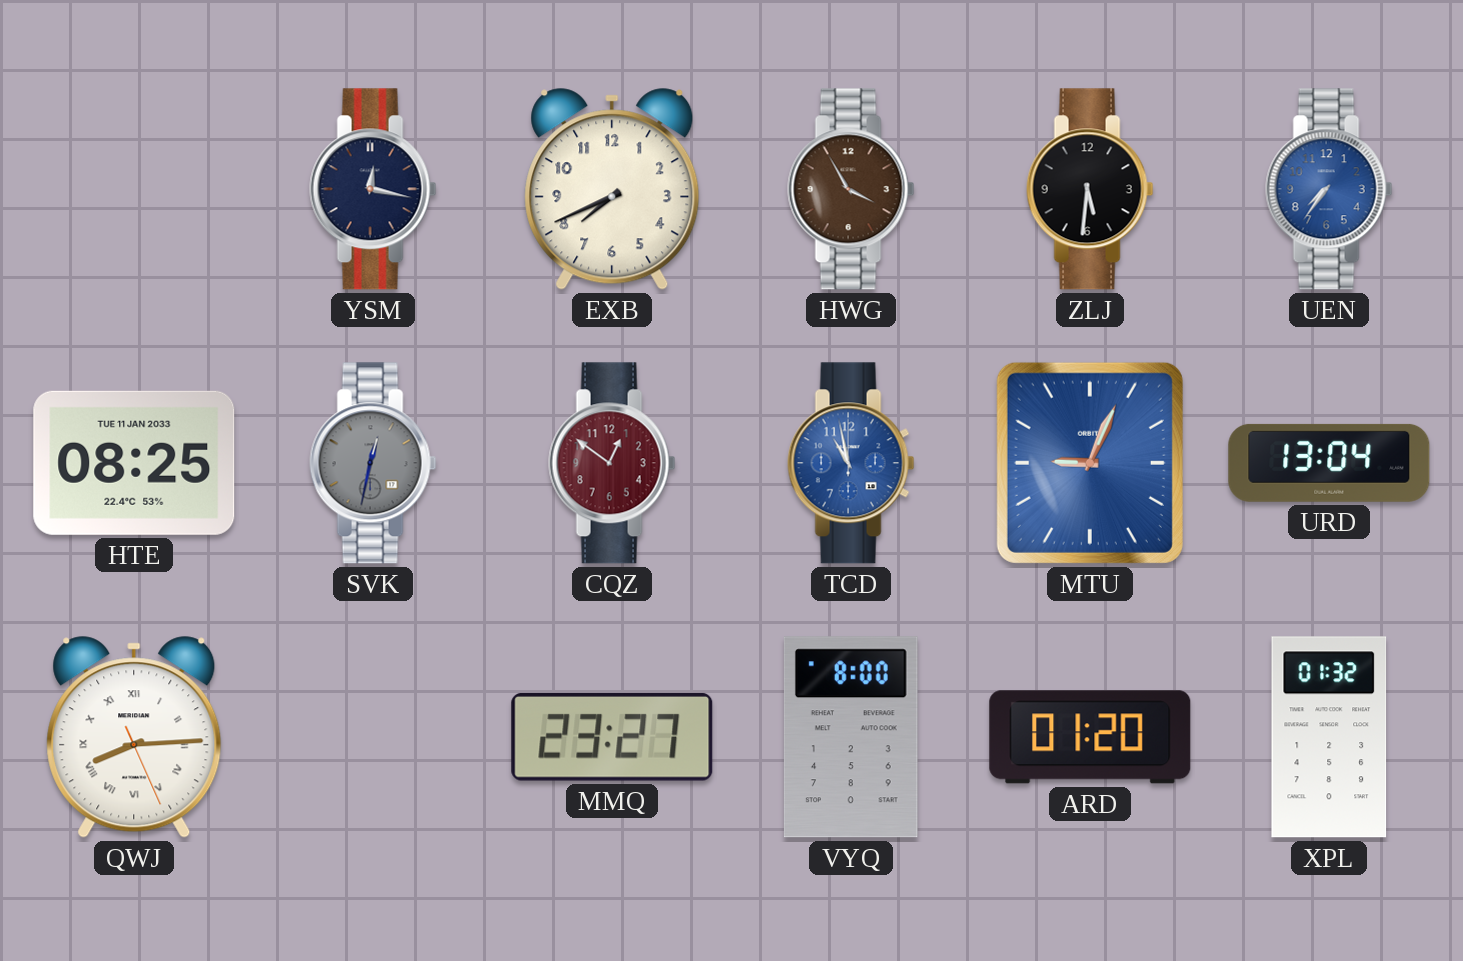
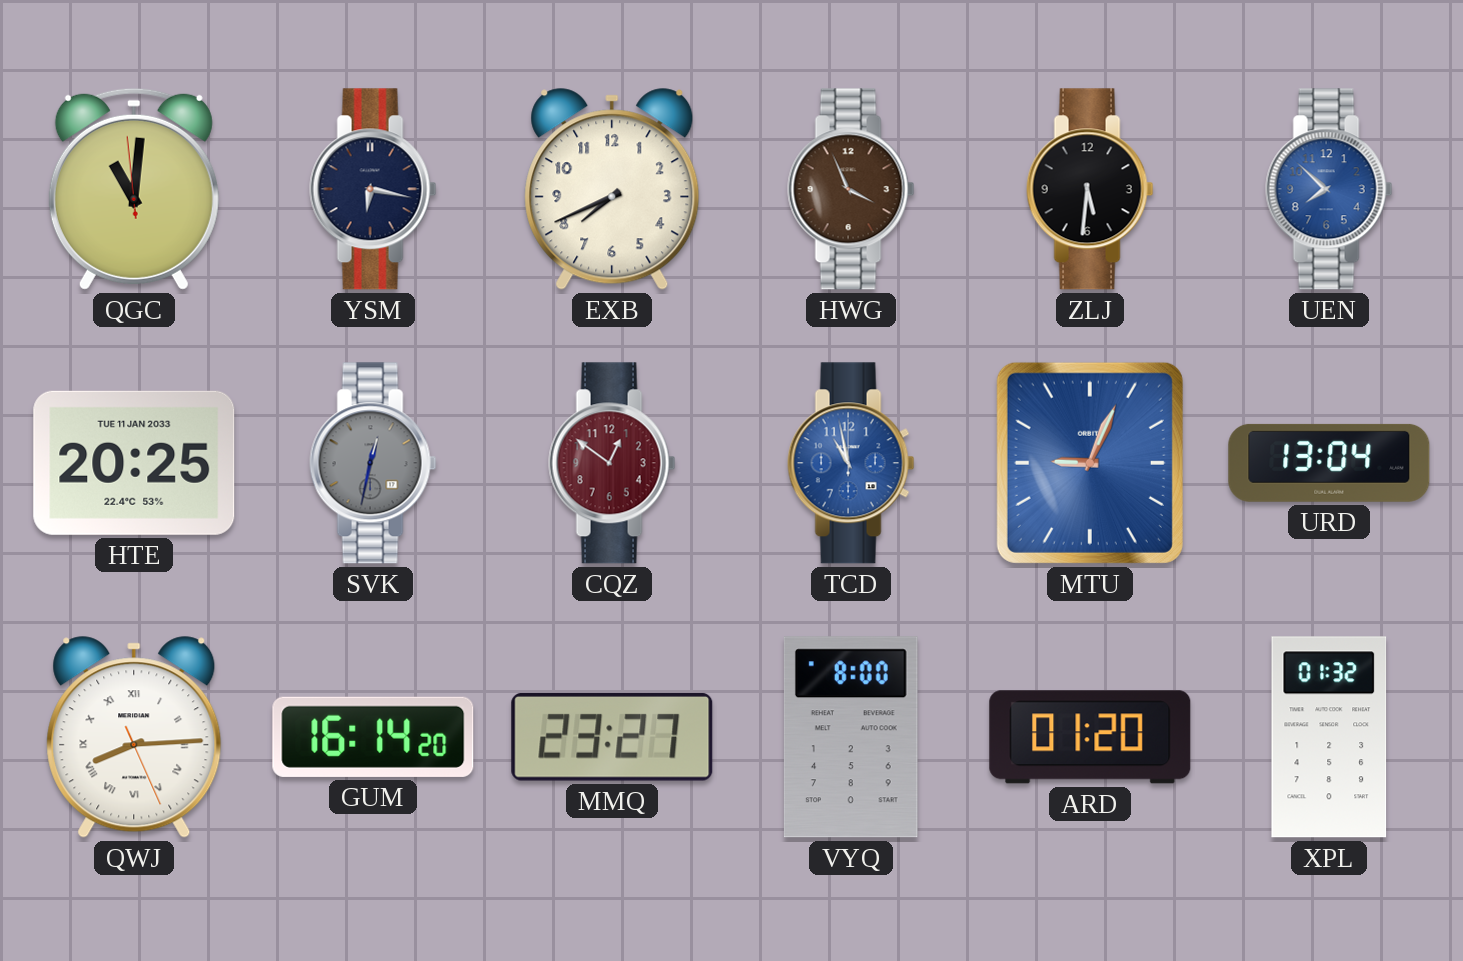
QGC: none -> 11:00
YSM: 12:17 -> 6:17
HWG: 3:55 -> 3:56
UEN: 7:36 -> 7:52
HTE: 08:25 -> 20:25
GUM: none -> 16:14
